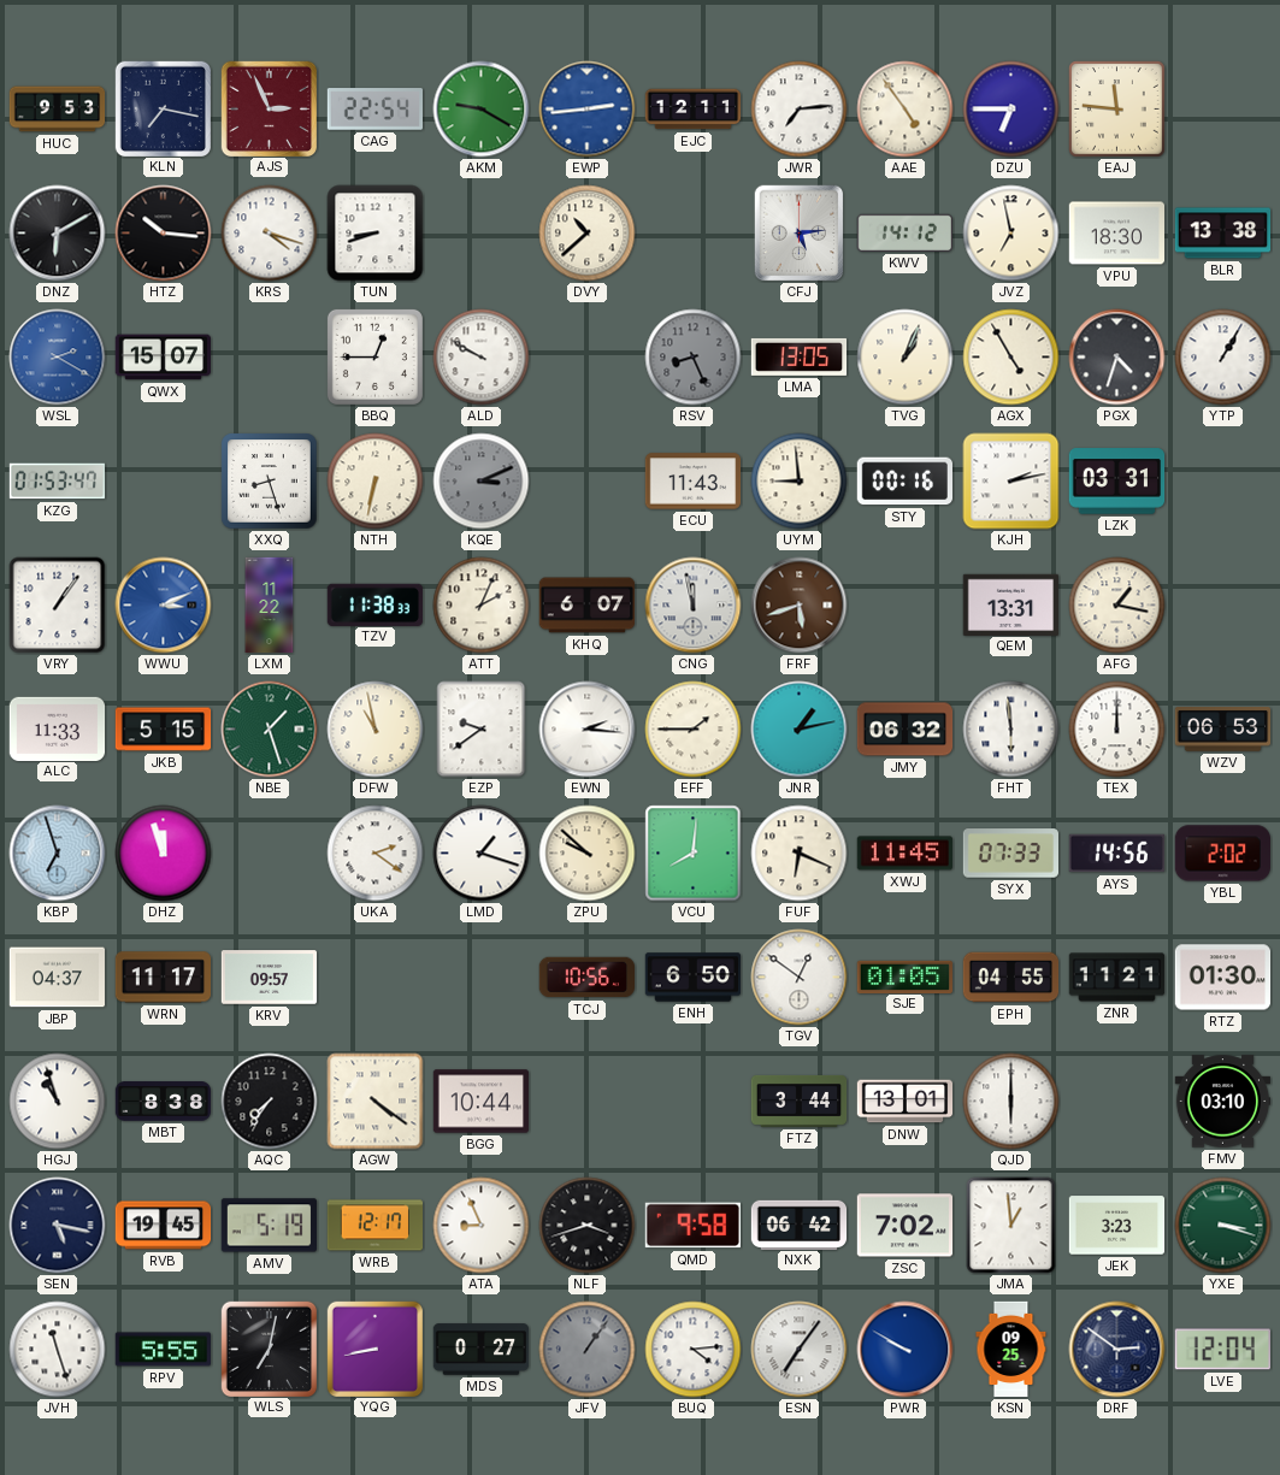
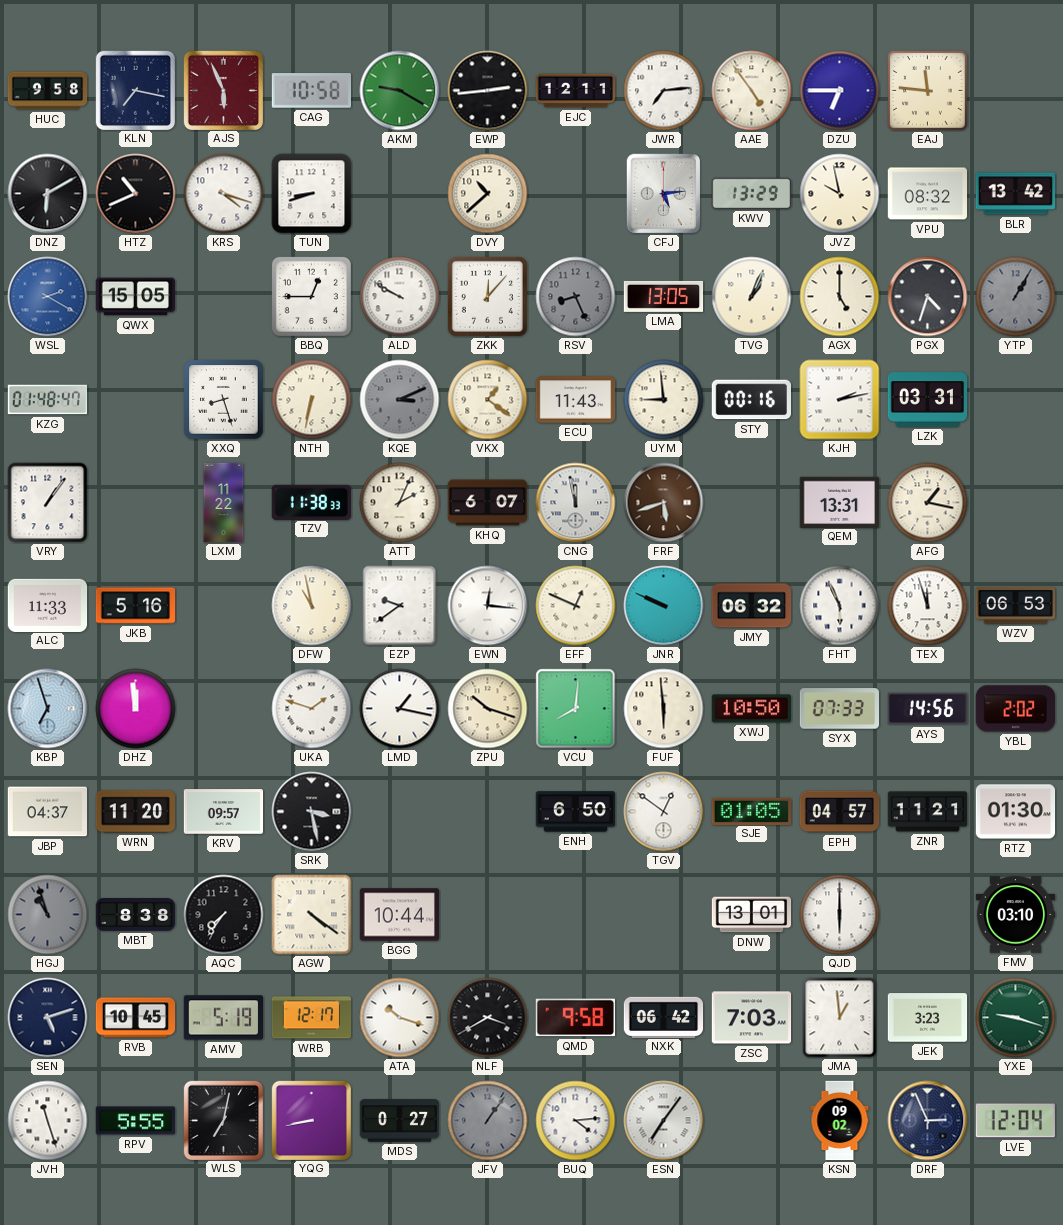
HUC: 9:53 -> 9:58
AJS: 2:56 -> 5:56
CAG: 22:54 -> 10:58
EWP dial: blue -> black
HTZ: 10:16 -> 10:41
KWV: 14:12 -> 13:29
JVZ: 6:58 -> 9:58
VPU: 18:30 -> 08:32
BLR: 13:38 -> 13:42
QWX: 15:07 -> 15:05
ZKK: none -> 12:07
AGX: 4:55 -> 5:00
YTP dial: white -> grey
KZG: 01:53 -> 01:48
VKX: none -> 1:21
WWU: 3:11 -> none
JKB: 5:15 -> 5:16
NBE: 1:27 -> none
EWN: 2:16 -> 12:16
EFF: 1:45 -> 12:49
JNR: 1:13 -> 9:49
FHT: 5:59 -> 5:56
TEX: 12:00 -> 11:57
DHZ: 11:57 -> 11:59
UKA: 2:21 -> 1:48
LMD: 1:18 -> 1:17
ZPU: 9:52 -> 10:18
FUF: 6:19 -> 5:59
XWJ: 11:45 -> 10:50
WRN: 11:17 -> 11:20
SRK: none -> 3:28
TCJ: 10:56 -> none
EPH: 04:55 -> 04:57
HGJ dial: white -> grey
FTZ: 3:44 -> none
SEN: 5:17 -> 5:12
RVB: 19:45 -> 10:45
ATA: 8:56 -> 10:18
NLF: 3:42 -> 3:40
ZSC: 7:02 -> 7:03
YXE: 3:18 -> 9:18
PWR: 9:50 -> none
KSN: 09:25 -> 09:02
DRF: 2:51 -> 2:56
